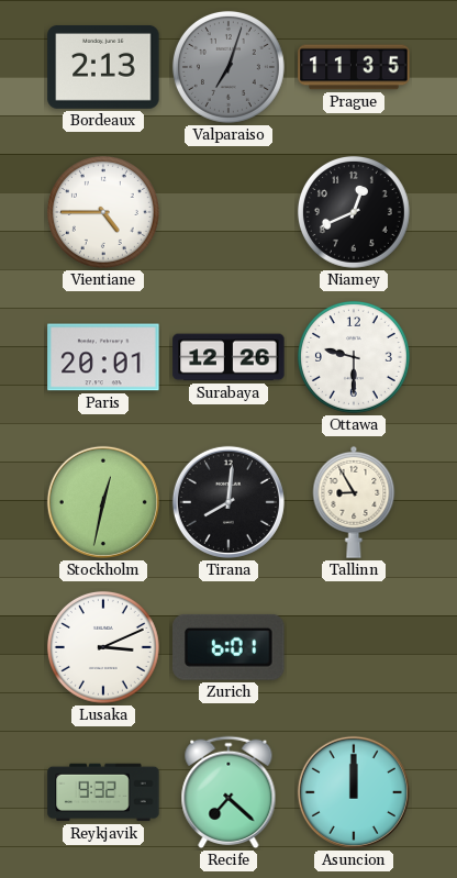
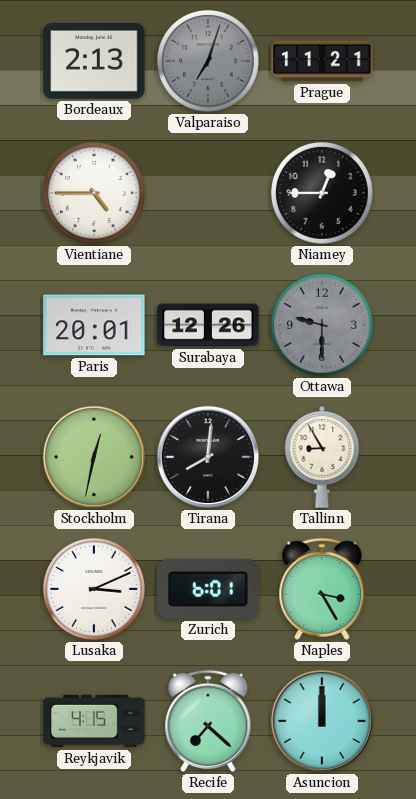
Prague: 11:35 -> 11:21
Niamey: 12:41 -> 12:45
Ottawa dial: white -> grey
Naples: none -> 3:25
Reykjavik: 9:32 -> 4:15
